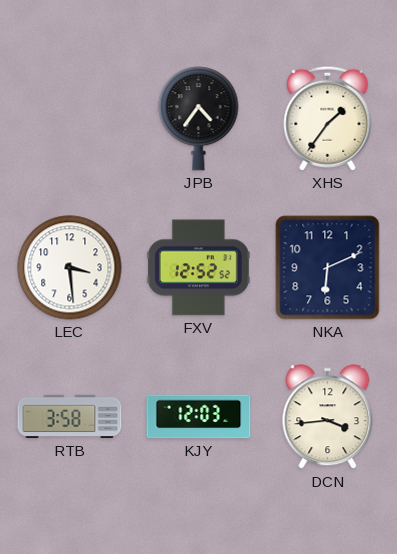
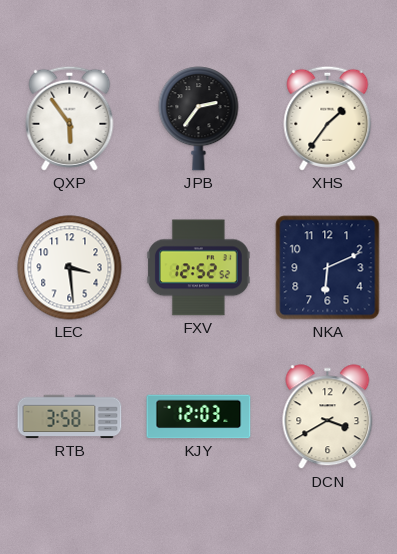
QXP: none -> 5:54
JPB: 4:36 -> 2:36
DCN: 3:44 -> 3:40
